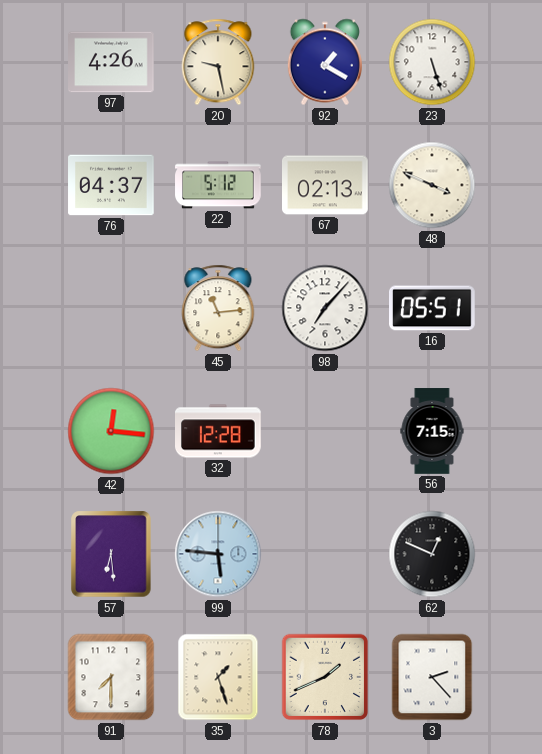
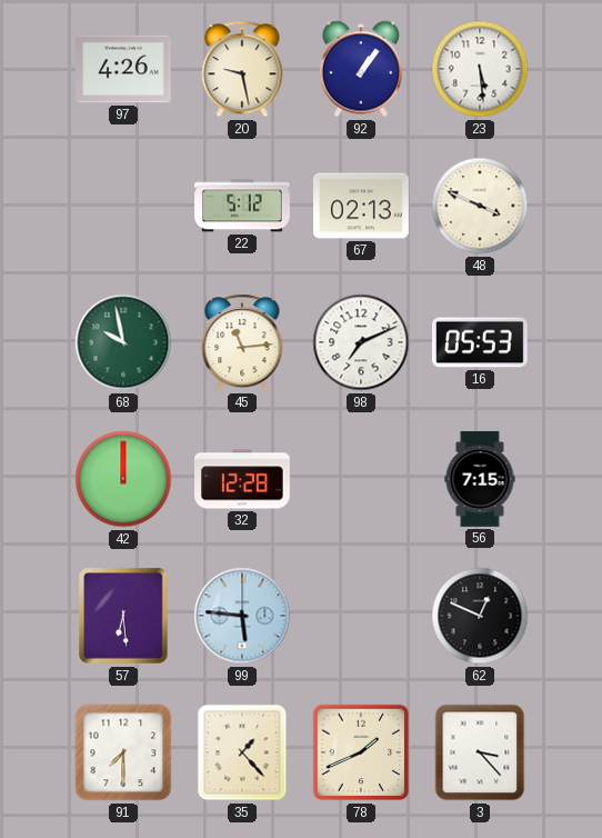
92: 1:20 -> 1:06
23: 5:27 -> 5:29
76: 04:37 -> none
68: none -> 9:58
98: 7:07 -> 7:11
16: 05:51 -> 05:53
42: 12:16 -> 12:00
35: 1:27 -> 1:23
3: 2:23 -> 3:23
